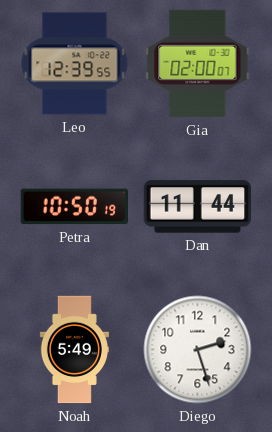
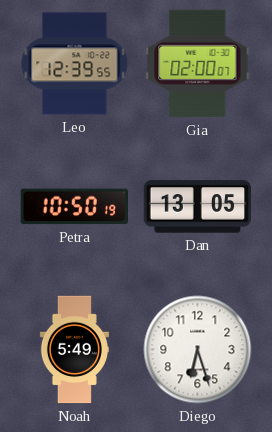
Dan: 11:44 -> 13:05
Diego: 2:27 -> 6:27
